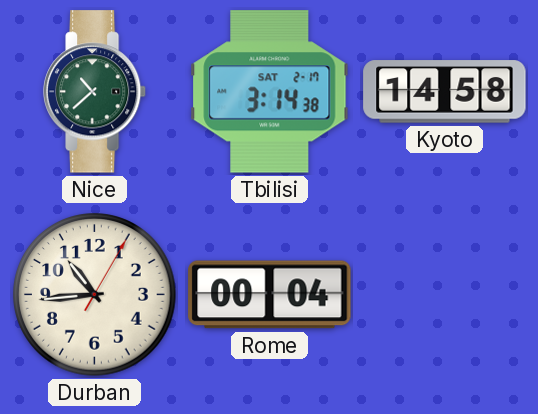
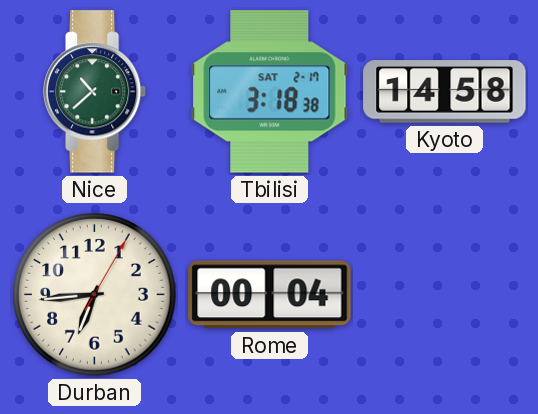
Tbilisi: 3:14 -> 3:18
Durban: 10:44 -> 6:44
